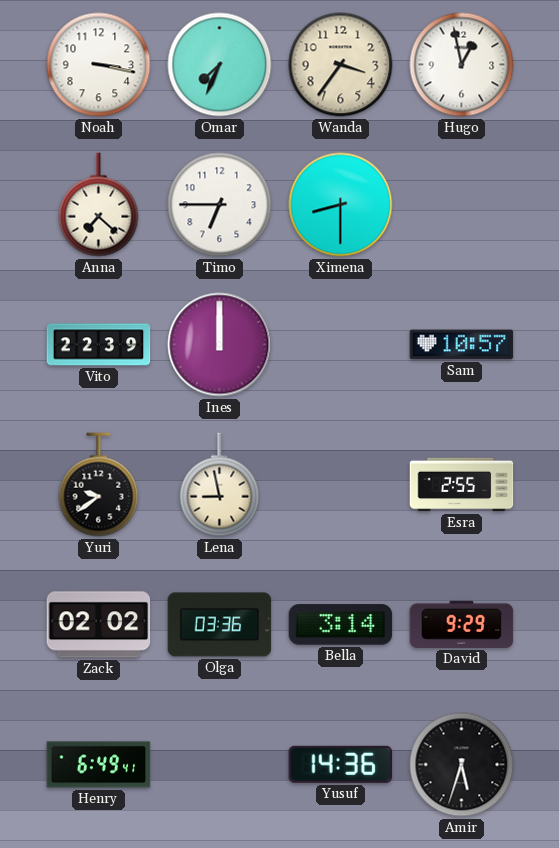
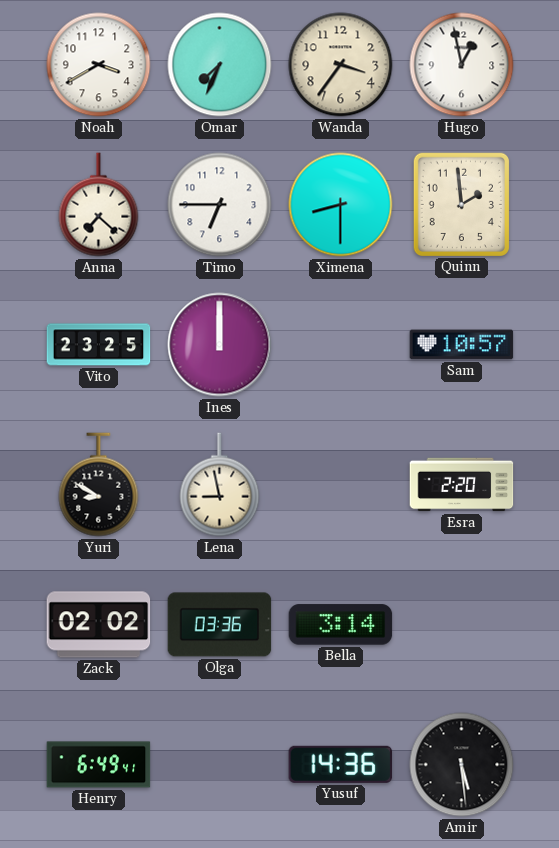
Noah: 3:17 -> 3:40
Quinn: none -> 1:59
Vito: 22:39 -> 23:25
Yuri: 9:39 -> 8:50
Esra: 2:55 -> 2:20
David: 9:29 -> none
Amir: 5:33 -> 5:29
